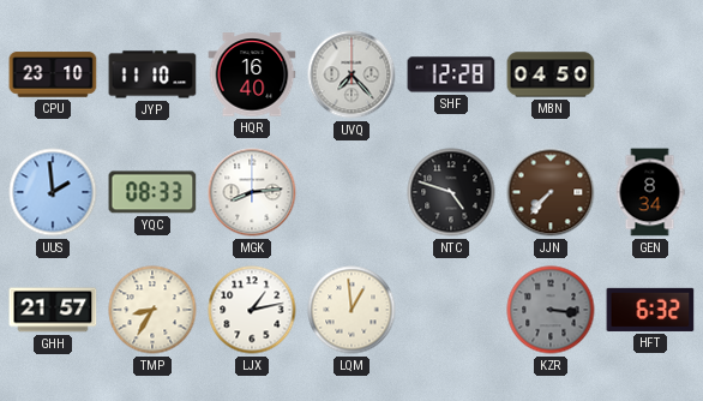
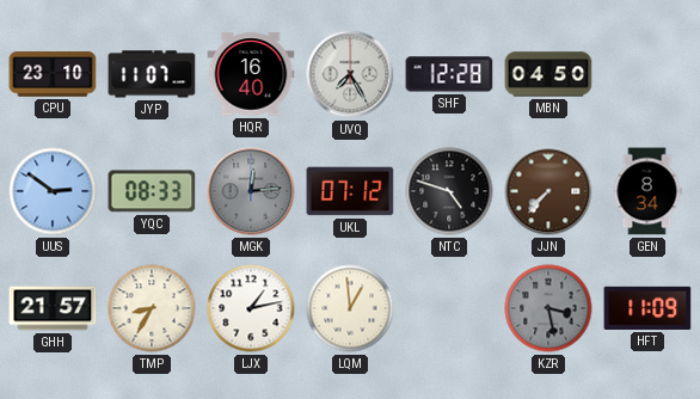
JYP: 11:10 -> 11:07
UVQ: 7:23 -> 7:25
UUS: 1:59 -> 2:51
MGK: 8:14 -> 12:14
MGK dial: white -> grey
UKL: none -> 07:12
KZR: 3:16 -> 3:28
HFT: 6:32 -> 11:09
